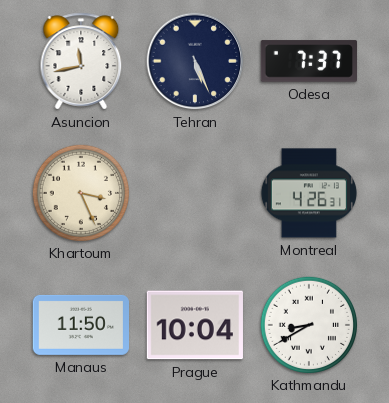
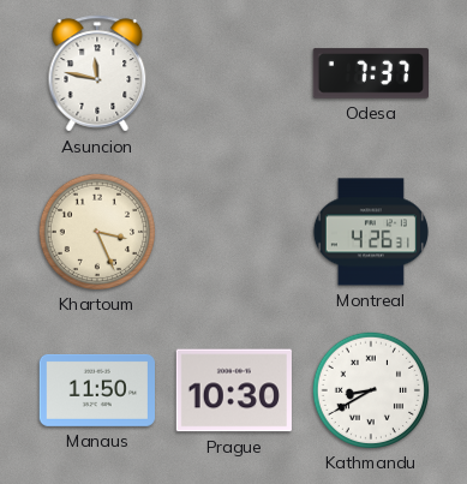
Asuncion: 11:43 -> 11:47
Tehran: 5:26 -> none
Prague: 10:04 -> 10:30
